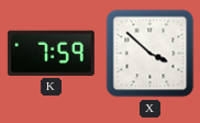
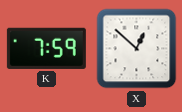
X: 3:52 -> 12:52
